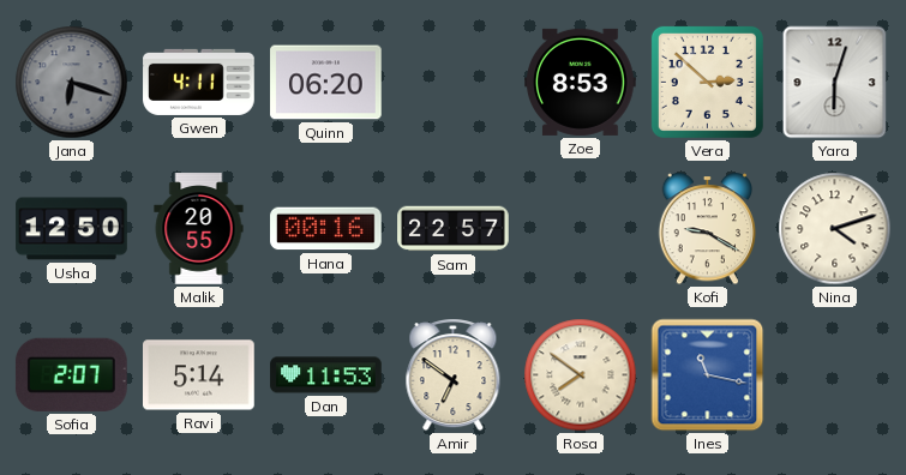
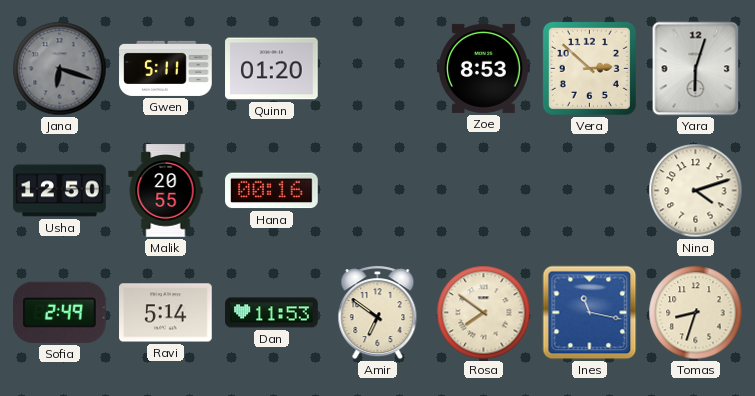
Gwen: 4:11 -> 5:11
Quinn: 06:20 -> 01:20
Sam: 22:57 -> none
Kofi: 9:20 -> none
Sofia: 2:07 -> 2:49
Tomas: none -> 8:33
